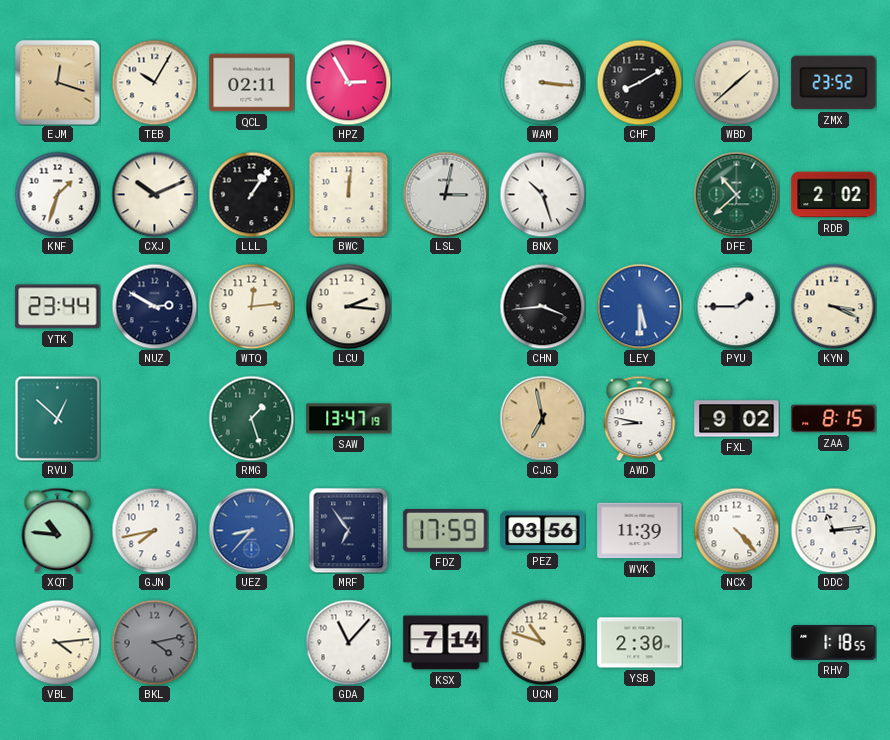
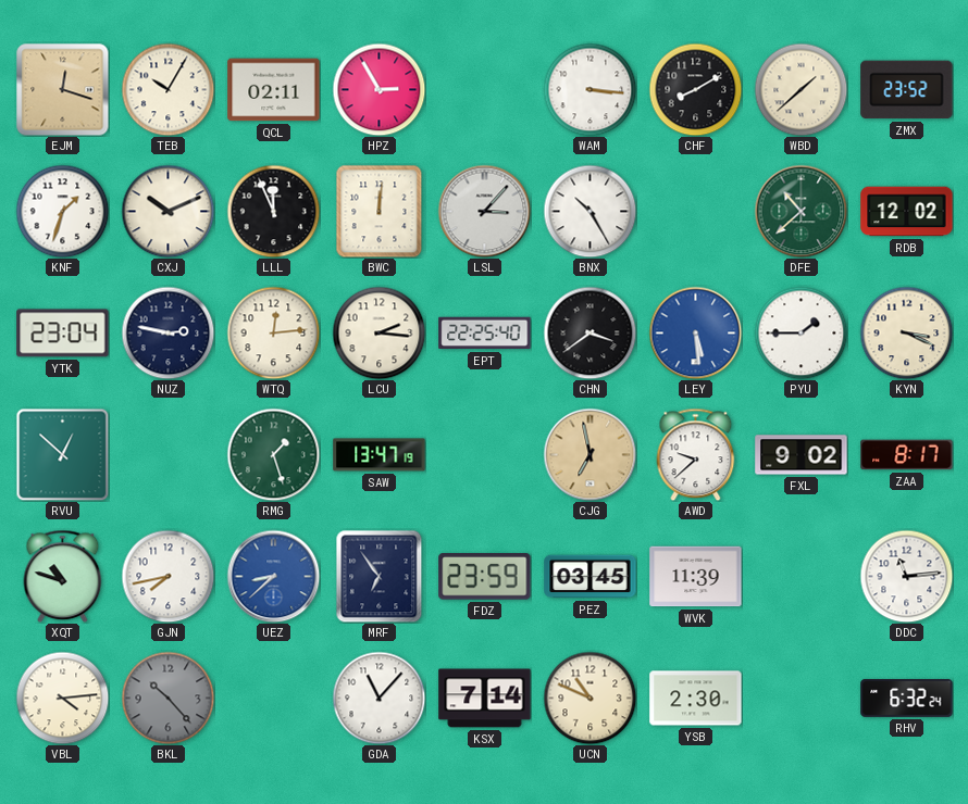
LLL: 1:06 -> 11:56
LSL: 3:02 -> 3:07
BNX: 10:27 -> 10:25
RDB: 2:02 -> 12:02
YTK: 23:44 -> 23:04
NUZ: 2:50 -> 2:47
EPT: none -> 22:25
CHN: 3:44 -> 3:39
LEY: 5:30 -> 5:29
AWD: 8:47 -> 9:38
ZAA: 8:15 -> 8:17
XQT: 10:46 -> 10:48
UEZ: 8:37 -> 8:38
FDZ: 17:59 -> 23:59
PEZ: 03:56 -> 03:45
NCX: 4:23 -> none
BKL: 4:13 -> 10:23
UCN: 10:48 -> 10:49
RHV: 1:18 -> 6:32
